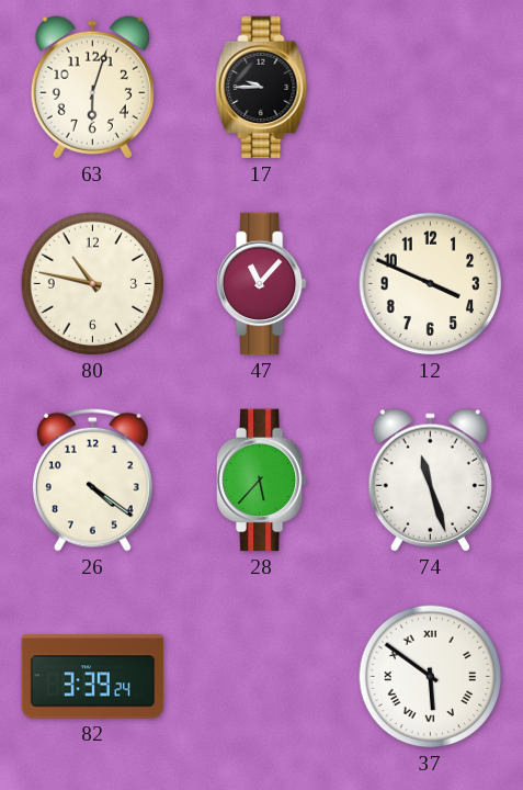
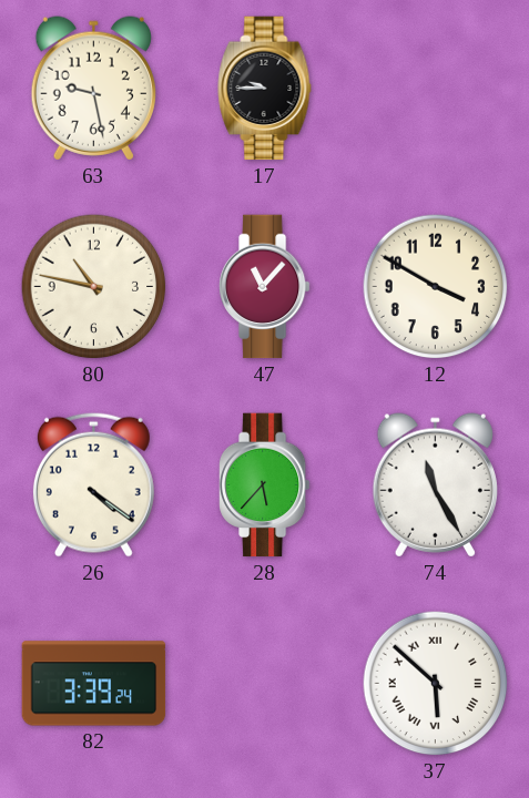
63: 6:03 -> 9:28
12: 3:49 -> 3:50
74: 11:27 -> 11:25
37: 5:51 -> 5:52
